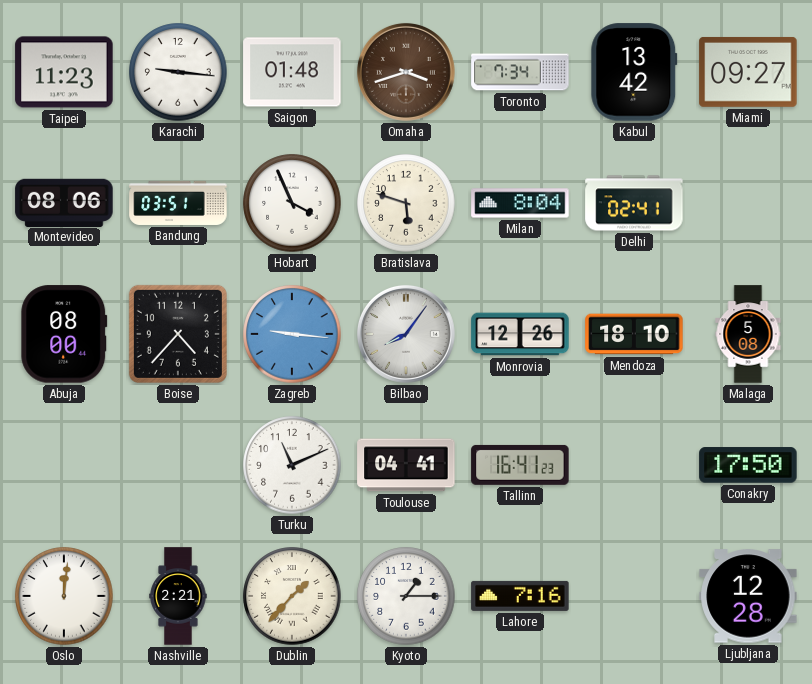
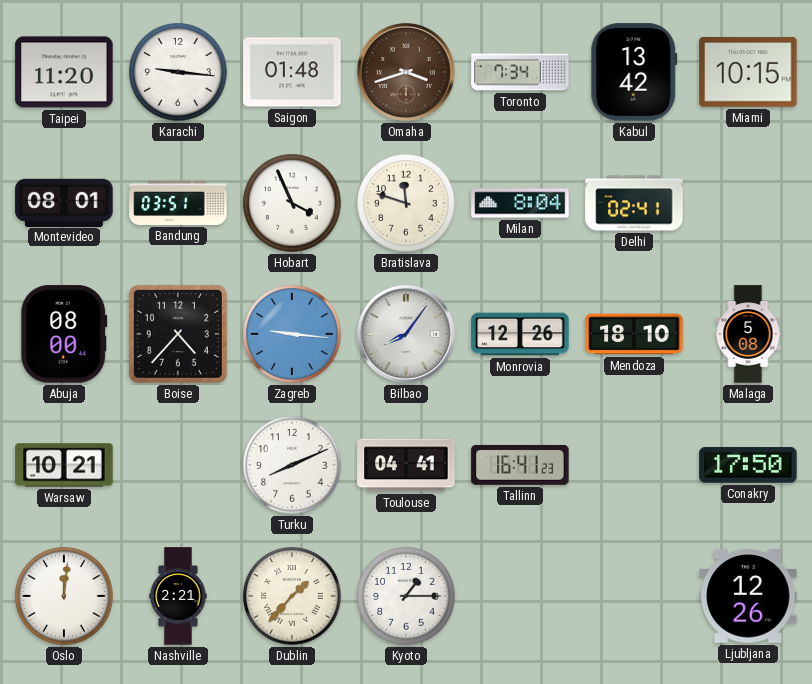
Taipei: 11:23 -> 11:20
Miami: 09:27 -> 10:15
Montevideo: 08:06 -> 08:01
Bratislava: 5:48 -> 11:48
Warsaw: none -> 10:21
Turku: 11:11 -> 8:11
Lahore: 7:16 -> none
Ljubljana: 12:28 -> 12:26
